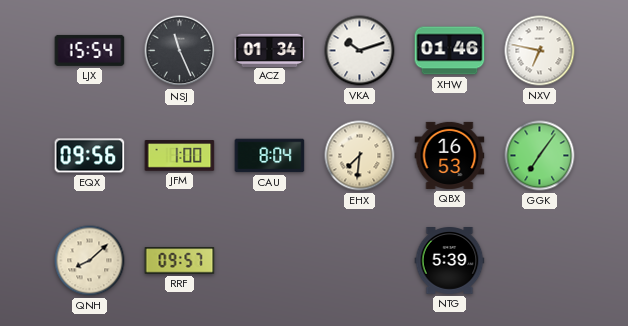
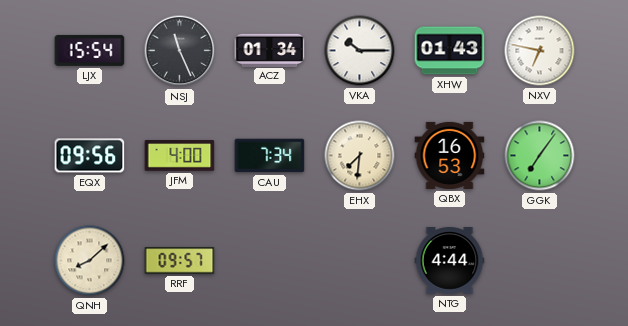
VKA: 10:12 -> 10:15
XHW: 01:46 -> 01:43
JFM: 1:00 -> 4:00
CAU: 8:04 -> 7:34
NTG: 5:39 -> 4:44
